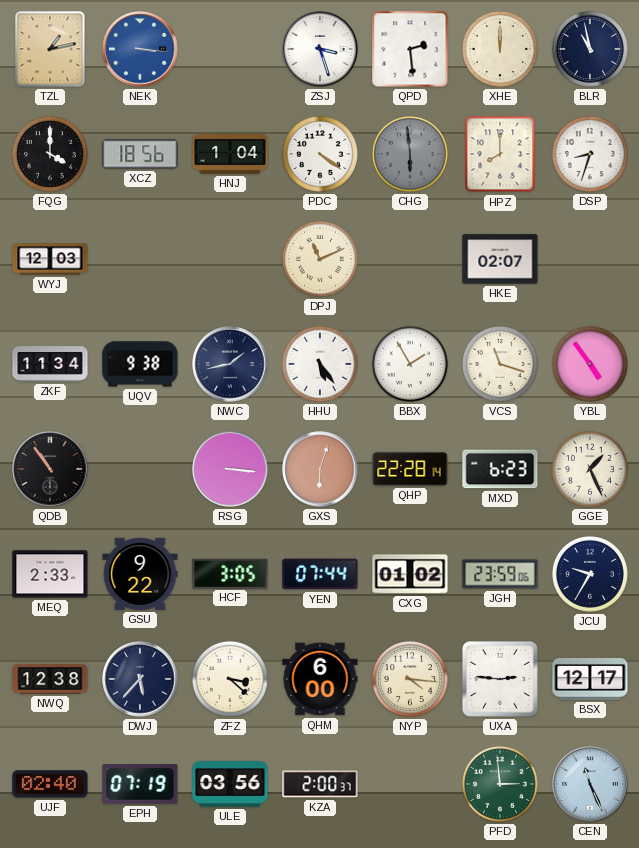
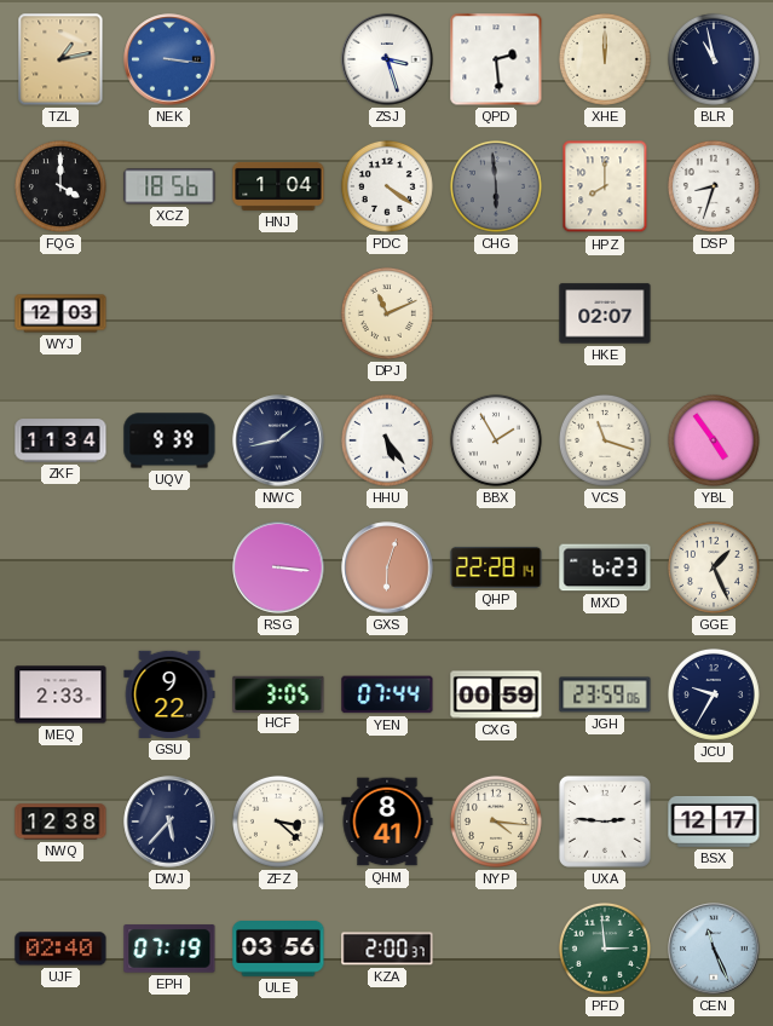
UQV: 9:38 -> 9:39
QDB: 10:54 -> none
CXG: 01:02 -> 00:59
QHM: 6:00 -> 8:41
